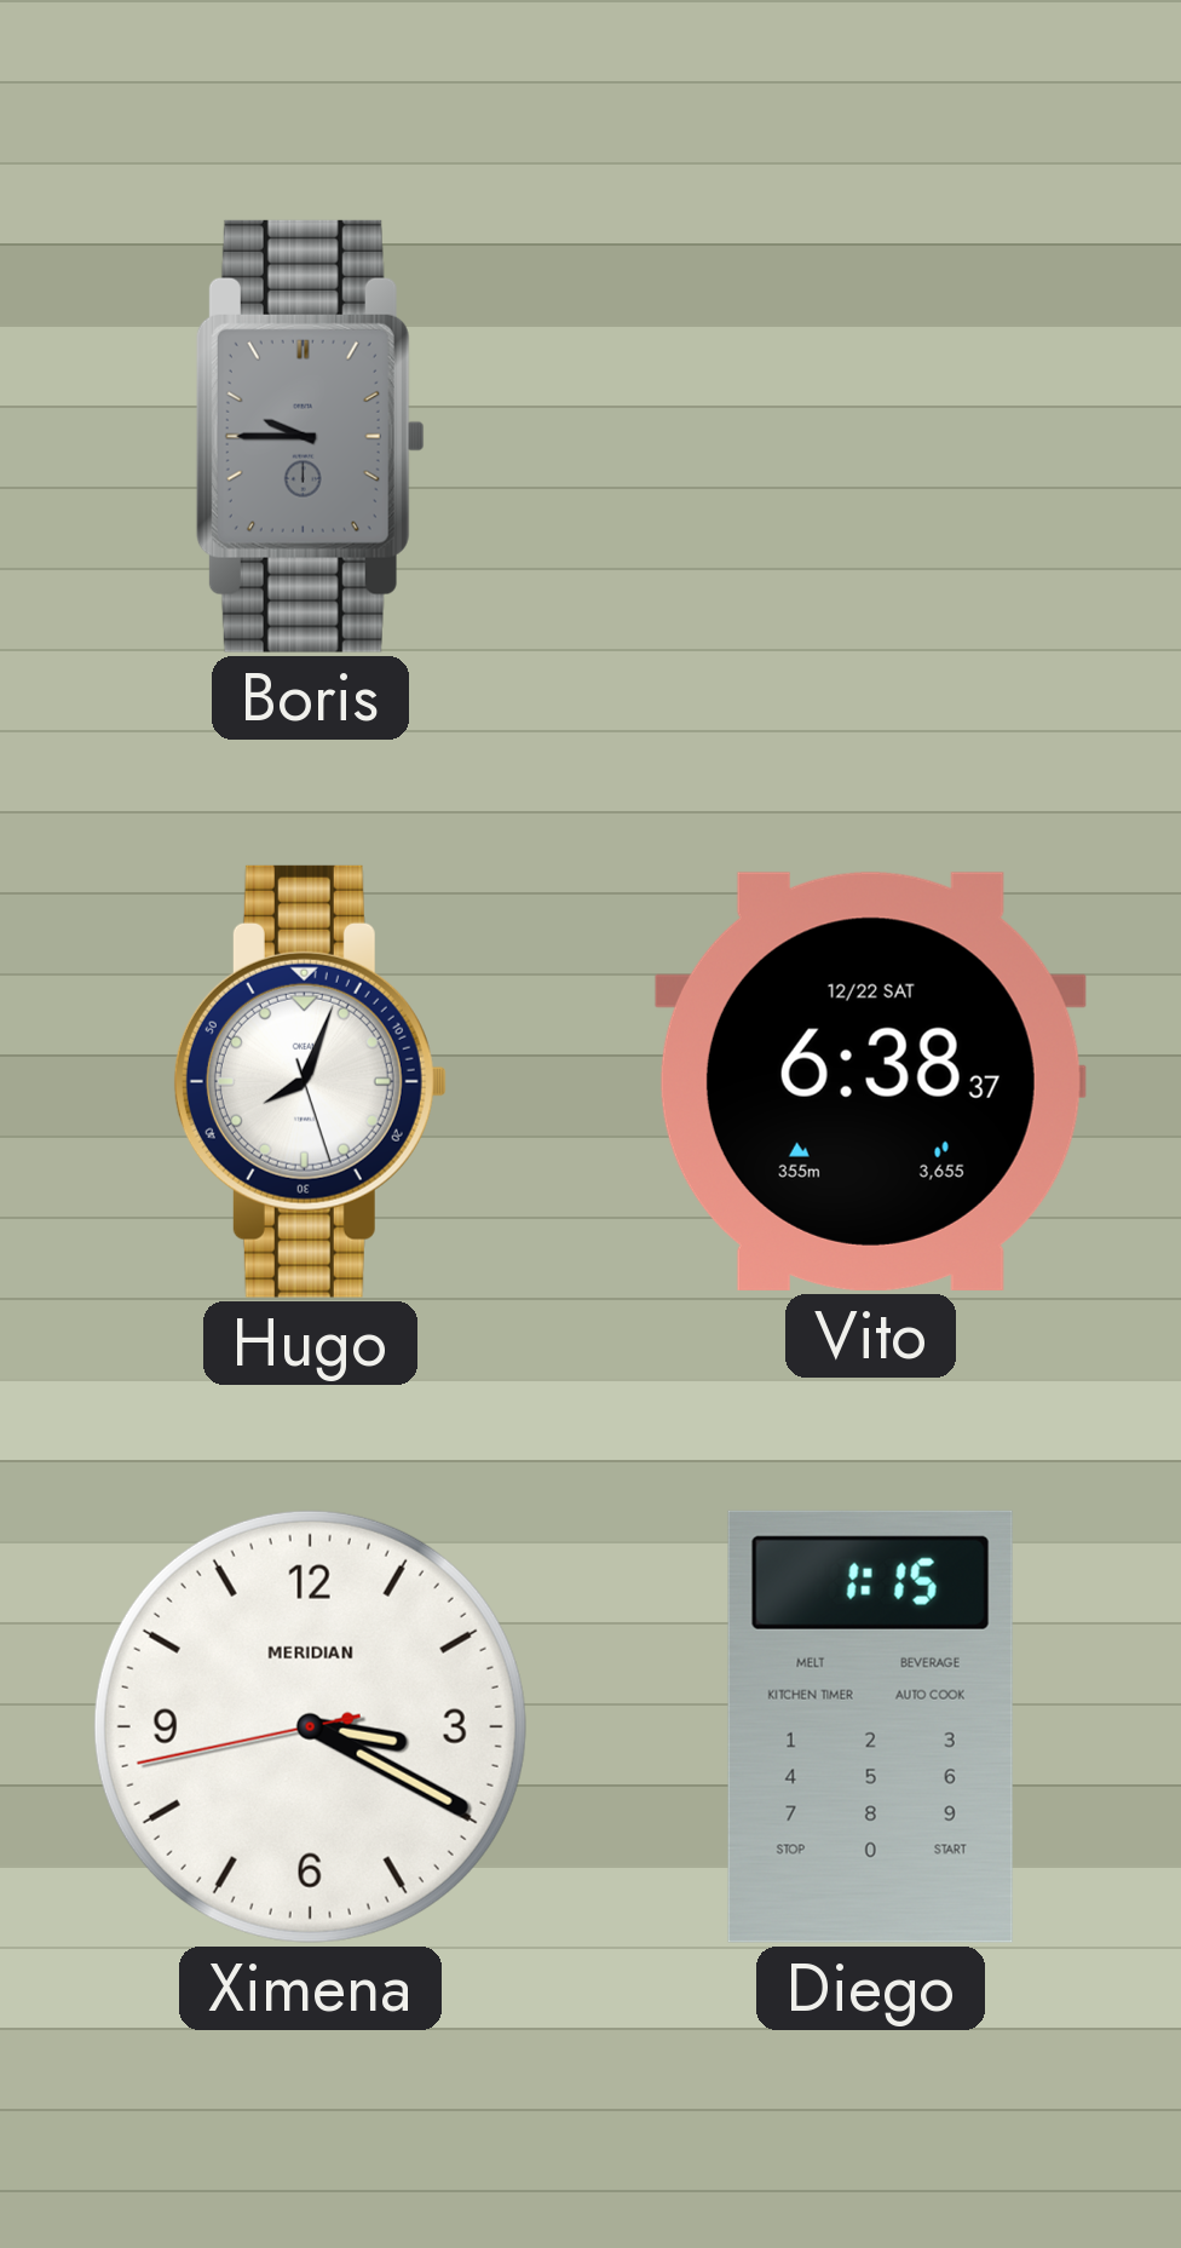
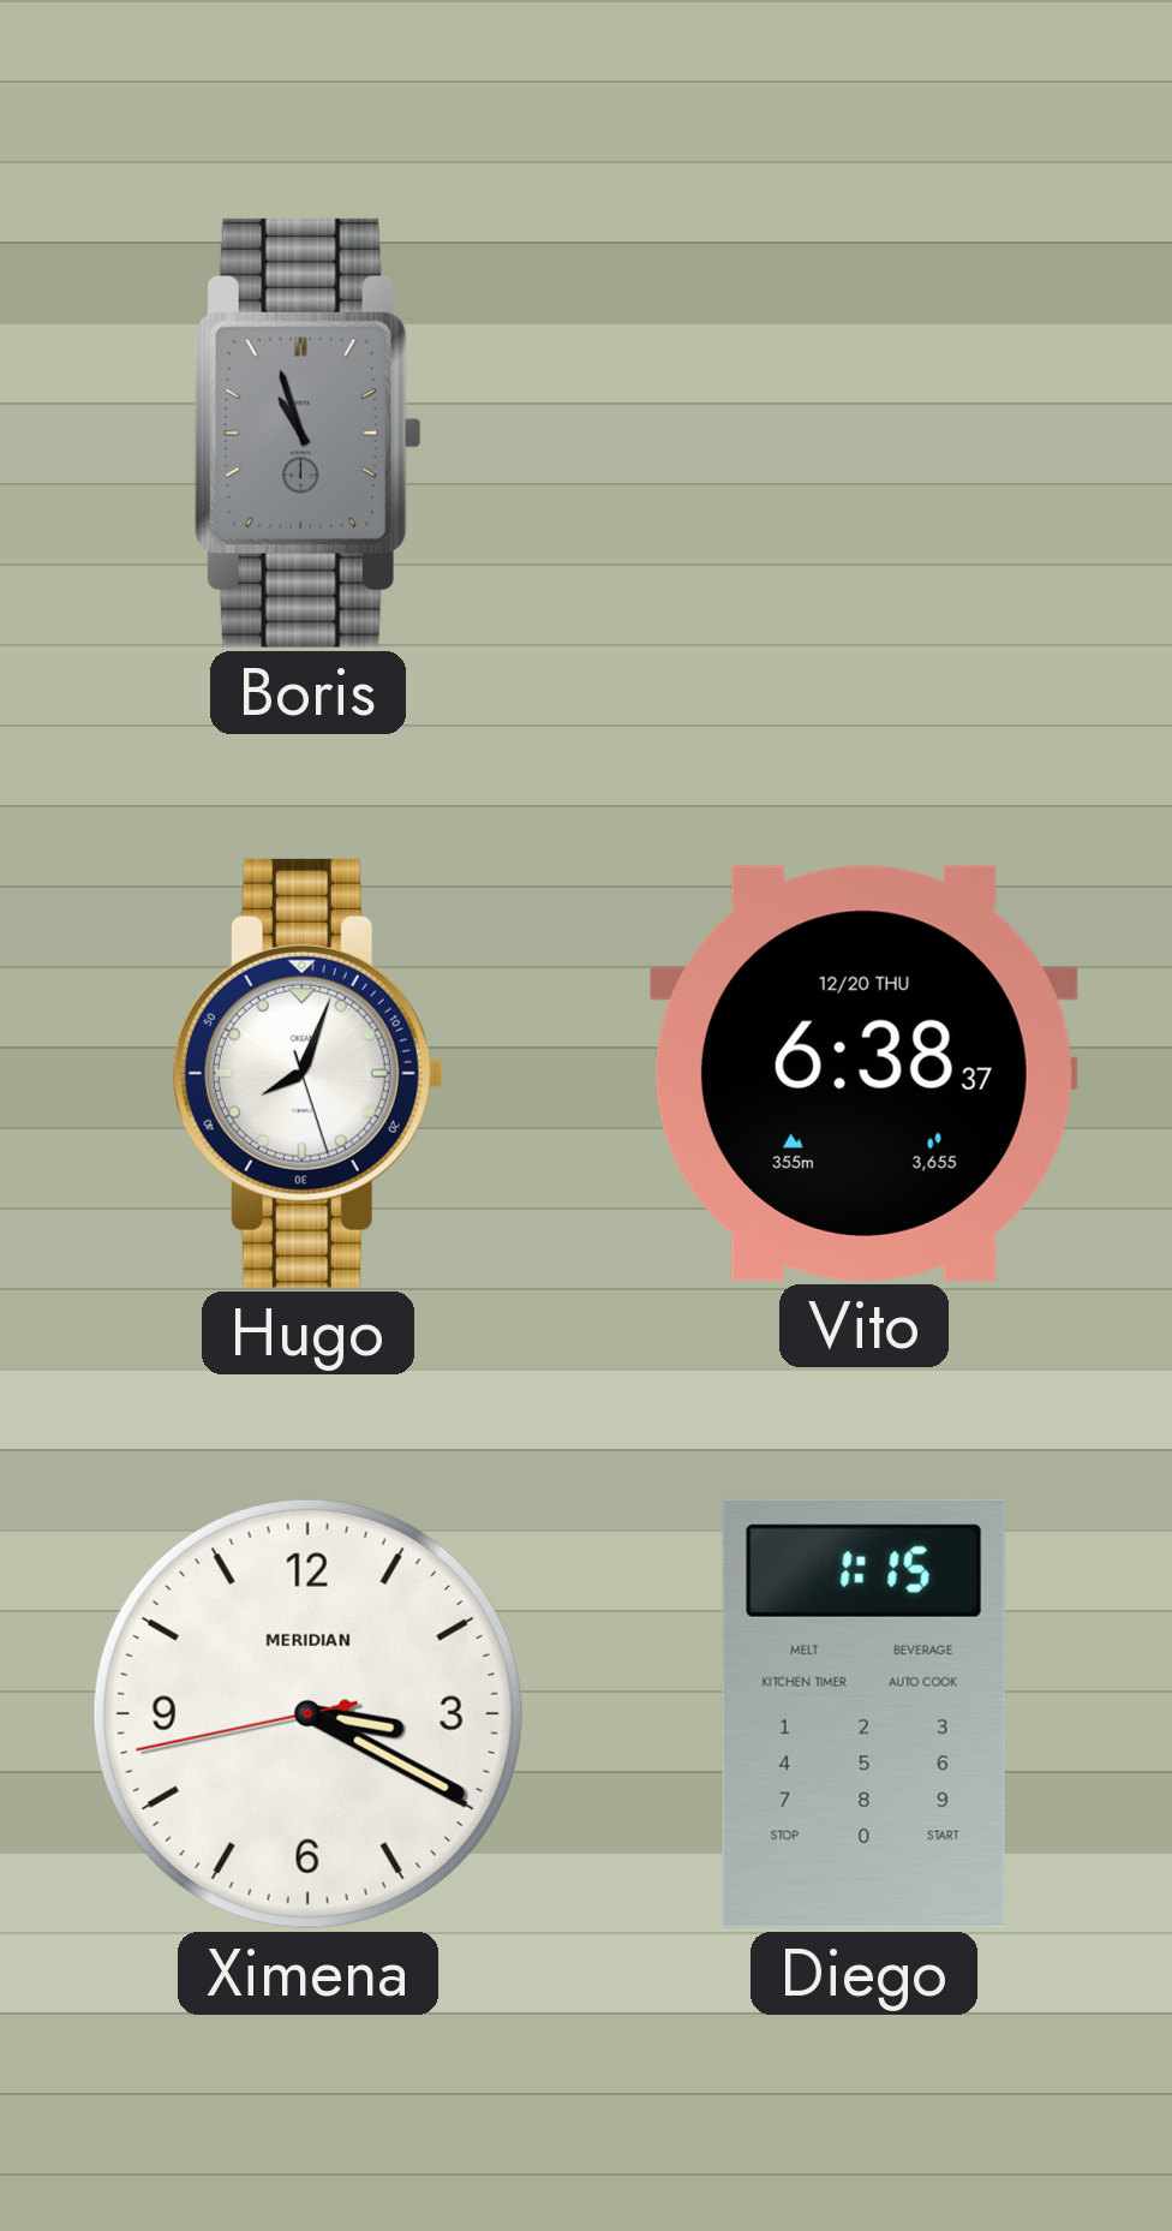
Boris: 9:45 -> 10:57
Vito date: 12/22 SAT -> 12/20 THU
